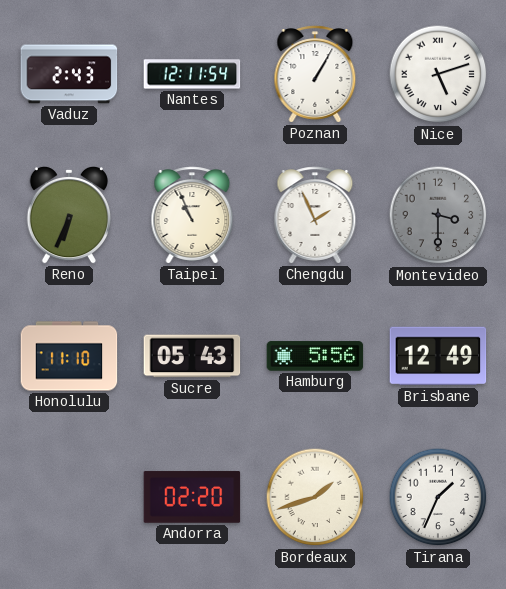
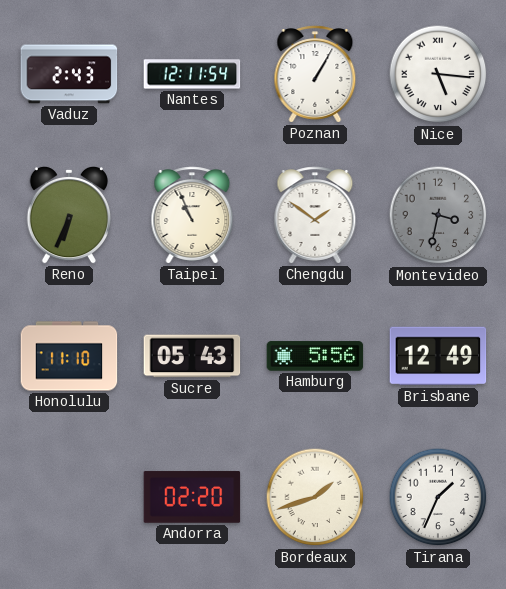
Nice: 5:12 -> 5:16
Chengdu: 1:56 -> 1:51
Montevideo: 3:30 -> 3:32
